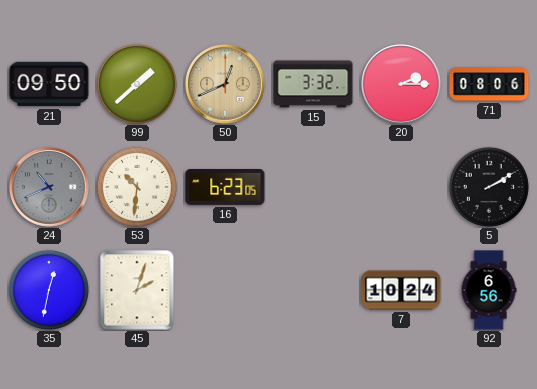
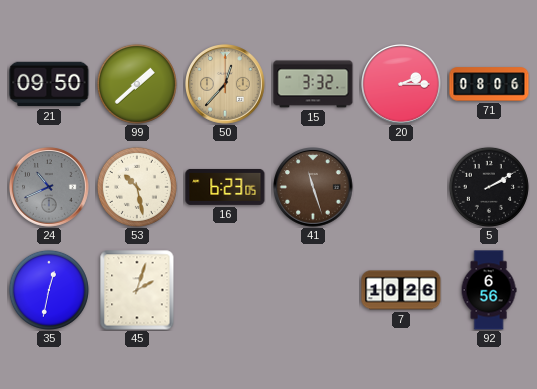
50: 12:41 -> 12:37
53: 10:31 -> 10:28
41: none -> 11:27
7: 10:24 -> 10:26
